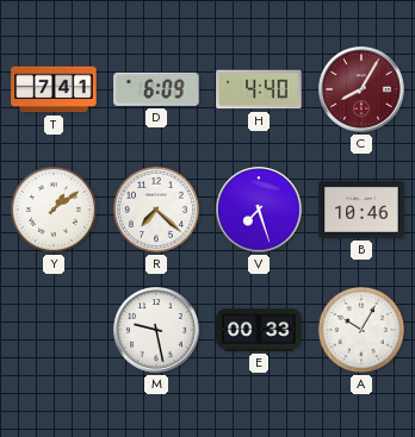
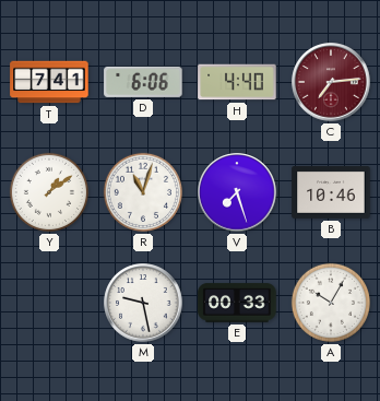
D: 6:09 -> 6:06
C: 8:05 -> 7:14
R: 7:22 -> 11:03
